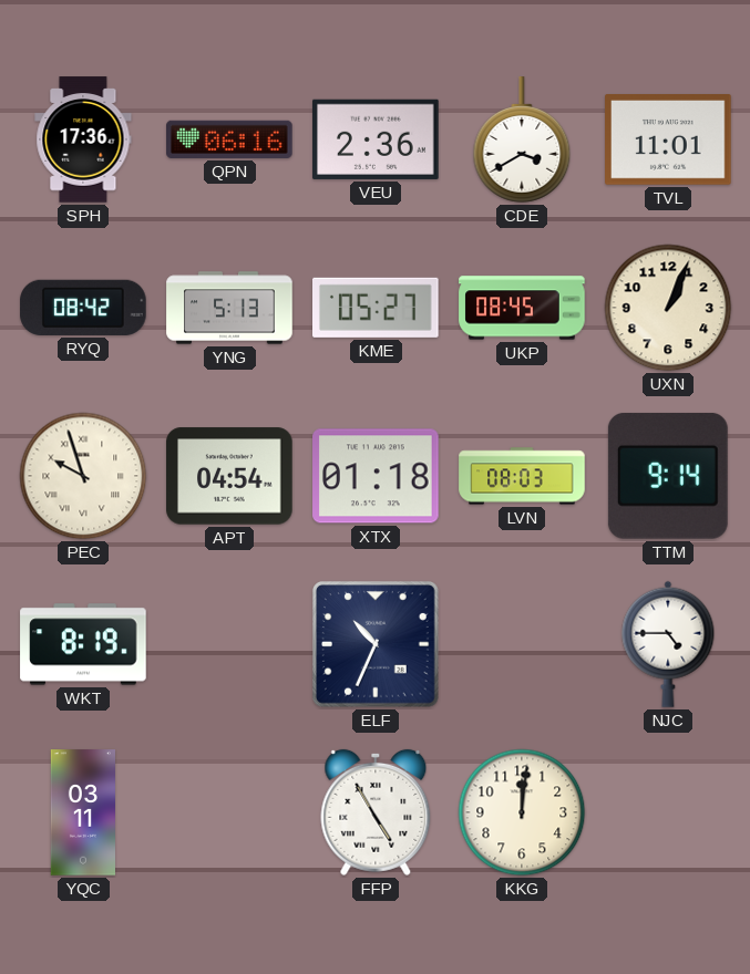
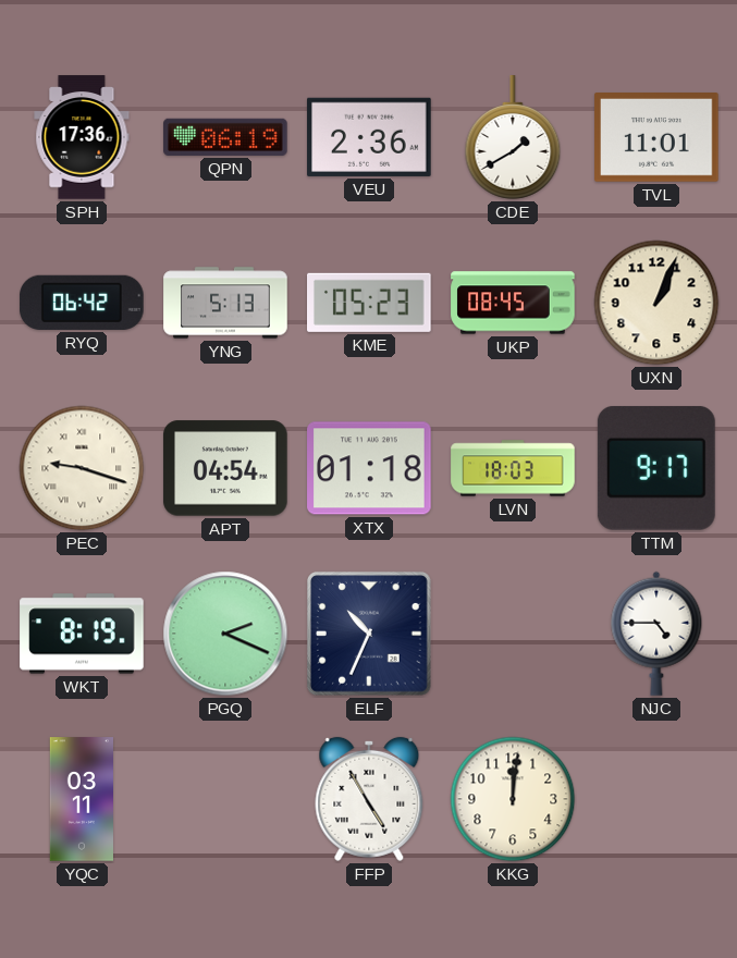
QPN: 06:16 -> 06:19
CDE: 3:40 -> 1:40
RYQ: 08:42 -> 06:42
KME: 05:27 -> 05:23
PEC: 9:57 -> 9:18
LVN: 08:03 -> 18:03
TTM: 9:14 -> 9:17
PGQ: none -> 2:19
